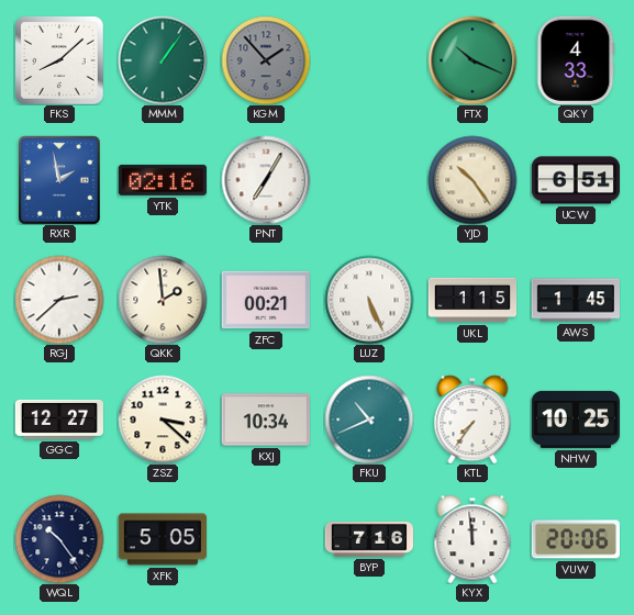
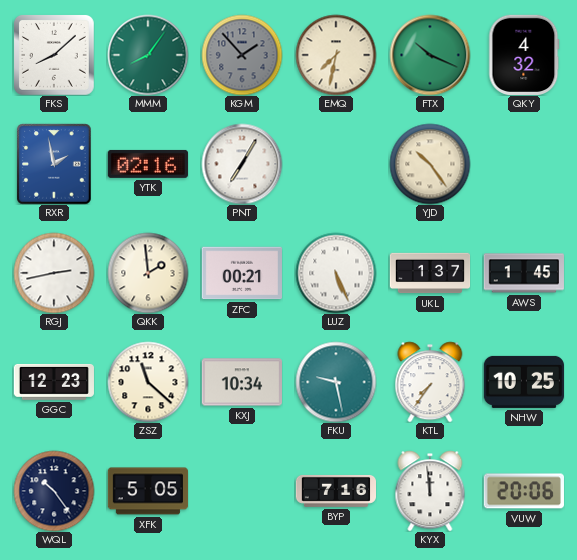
MMM: 1:06 -> 8:06
EMQ: none -> 7:32
QKY: 4:33 -> 4:32
UCW: 6:51 -> none
RGJ: 2:38 -> 2:43
UKL: 1:15 -> 1:37
GGC: 12:27 -> 12:23
ZSZ: 3:22 -> 11:22
FKU: 10:41 -> 9:28
